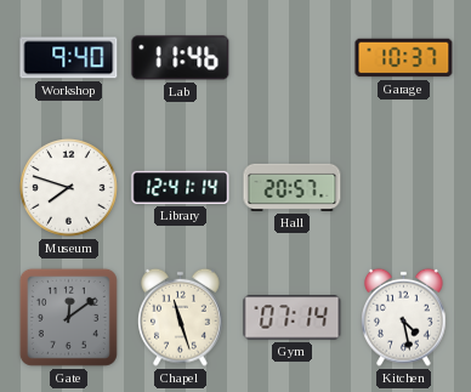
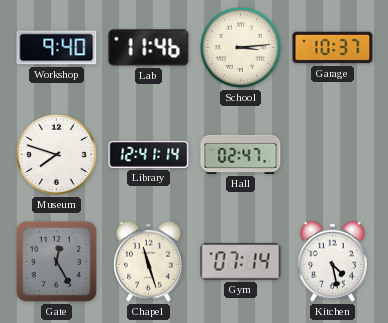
School: none -> 3:14
Hall: 20:57 -> 02:47
Gate: 12:09 -> 12:25
